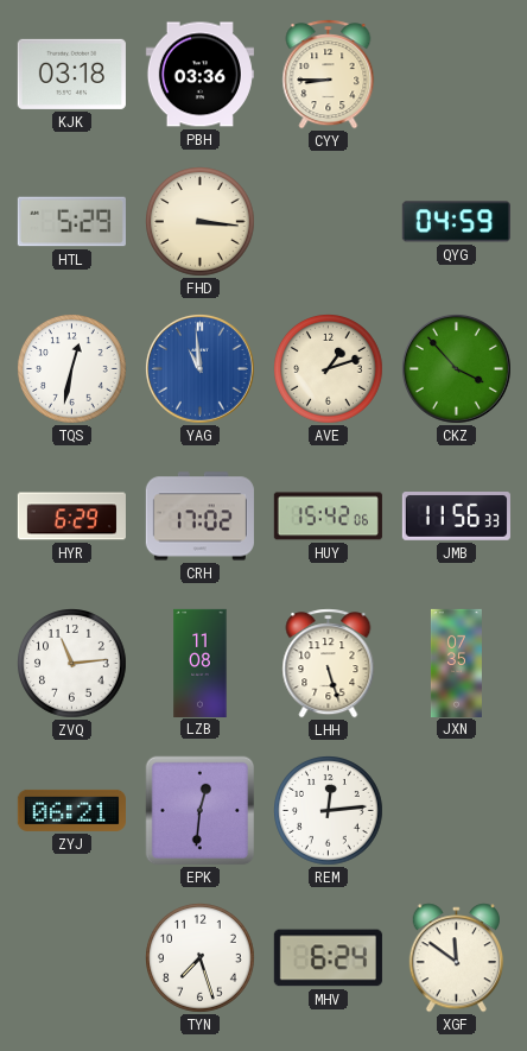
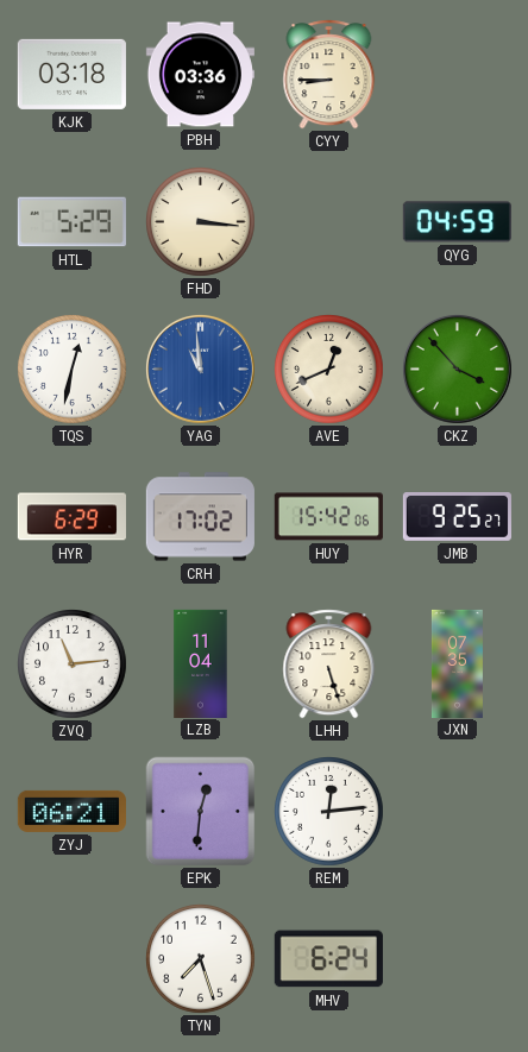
AVE: 1:12 -> 12:41
JMB: 11:56 -> 9:25
LZB: 11:08 -> 11:04
XGF: 11:51 -> none
